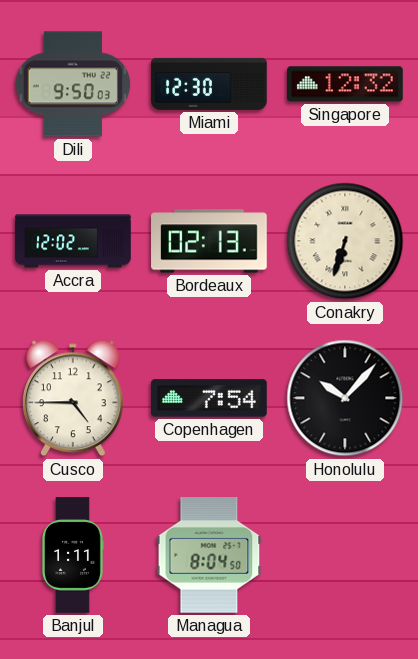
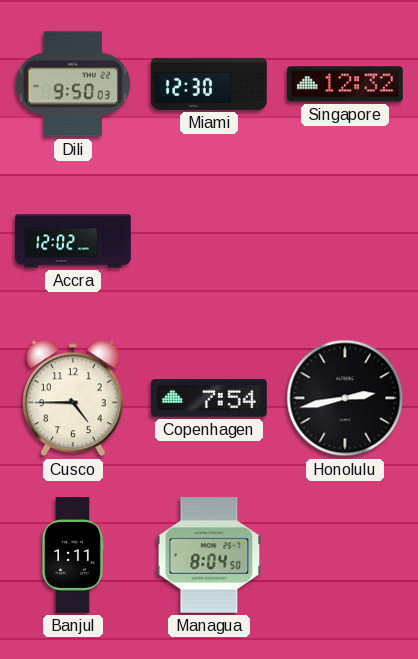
Bordeaux: 02:13 -> none
Conakry: 6:33 -> none
Honolulu: 10:07 -> 2:43
